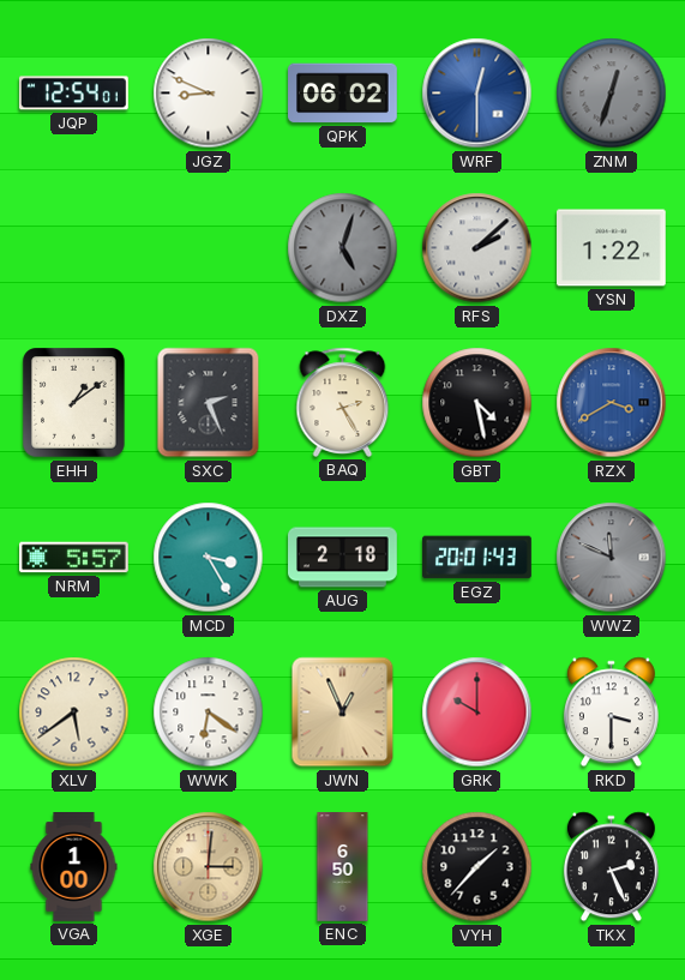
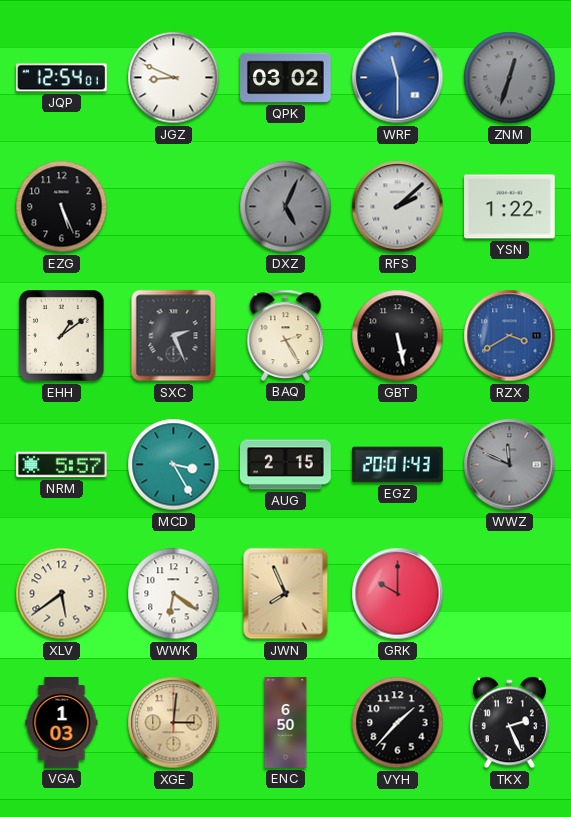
QPK: 06:02 -> 03:02
WRF: 12:30 -> 11:30
EZG: none -> 5:26
DXZ: 5:03 -> 5:04
GBT: 4:28 -> 5:28
AUG: 2:18 -> 2:15
JWN: 12:56 -> 7:56
RKD: 3:30 -> none
VGA: 1:00 -> 1:03
